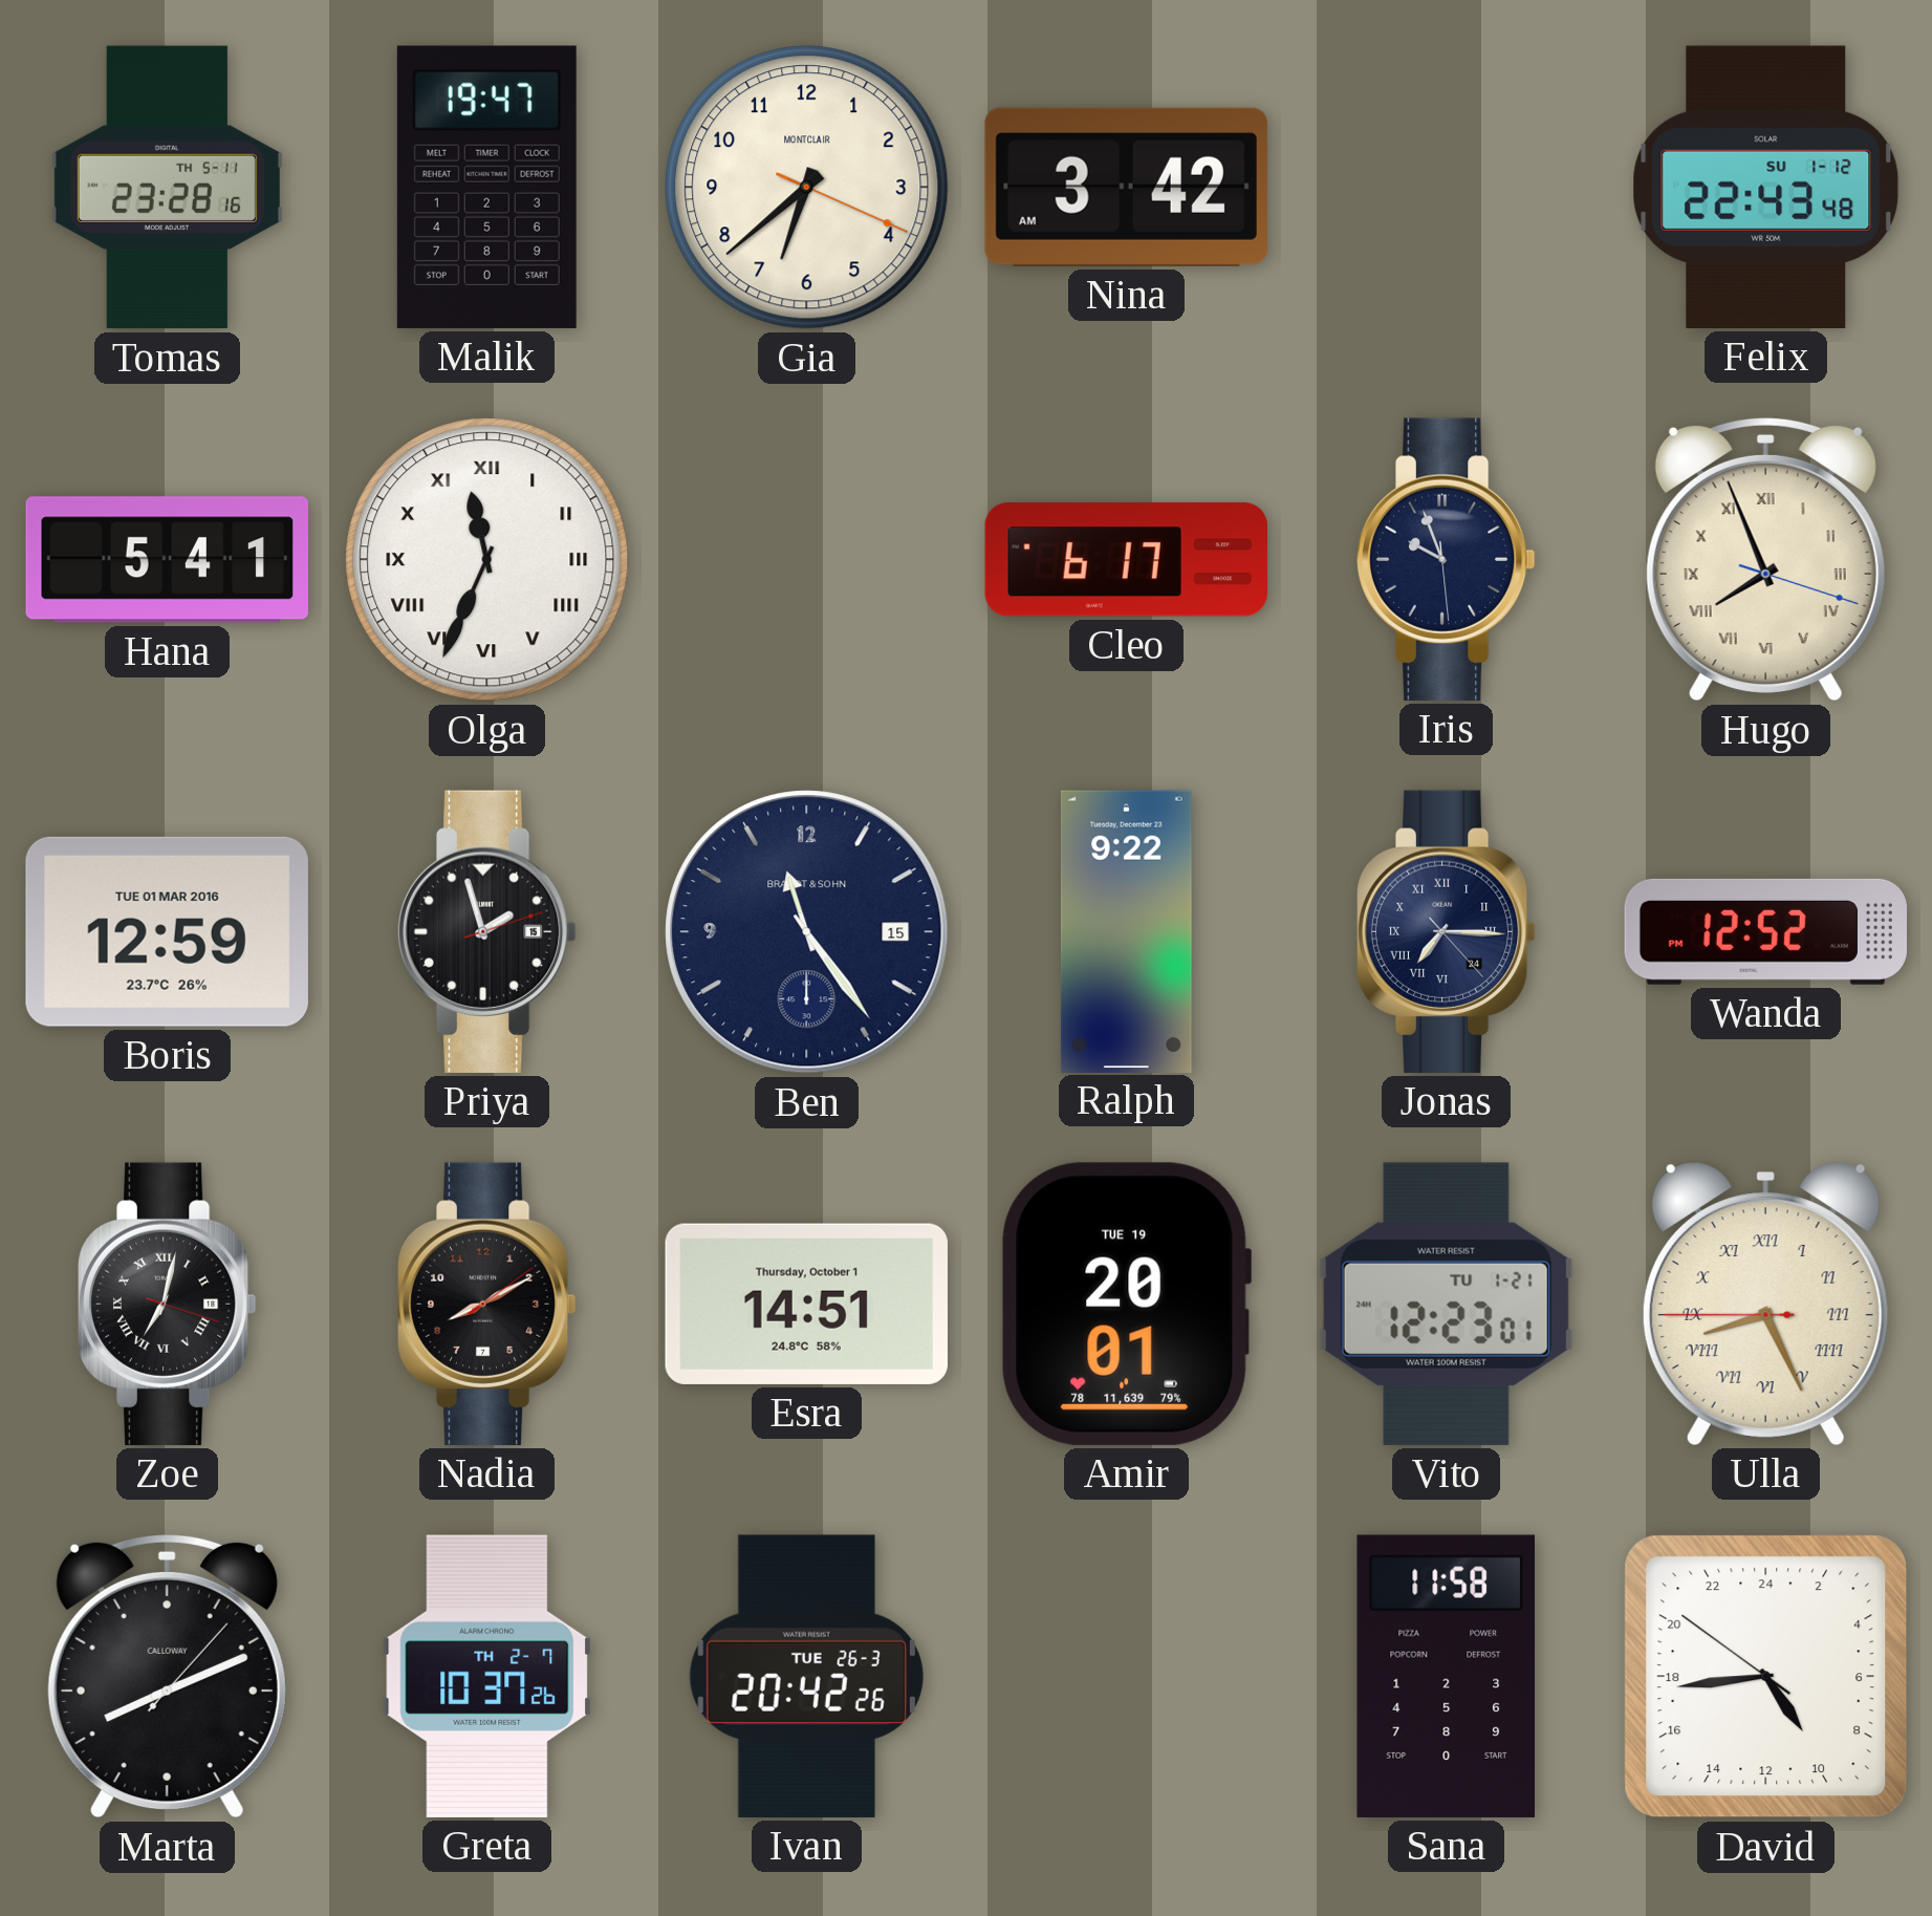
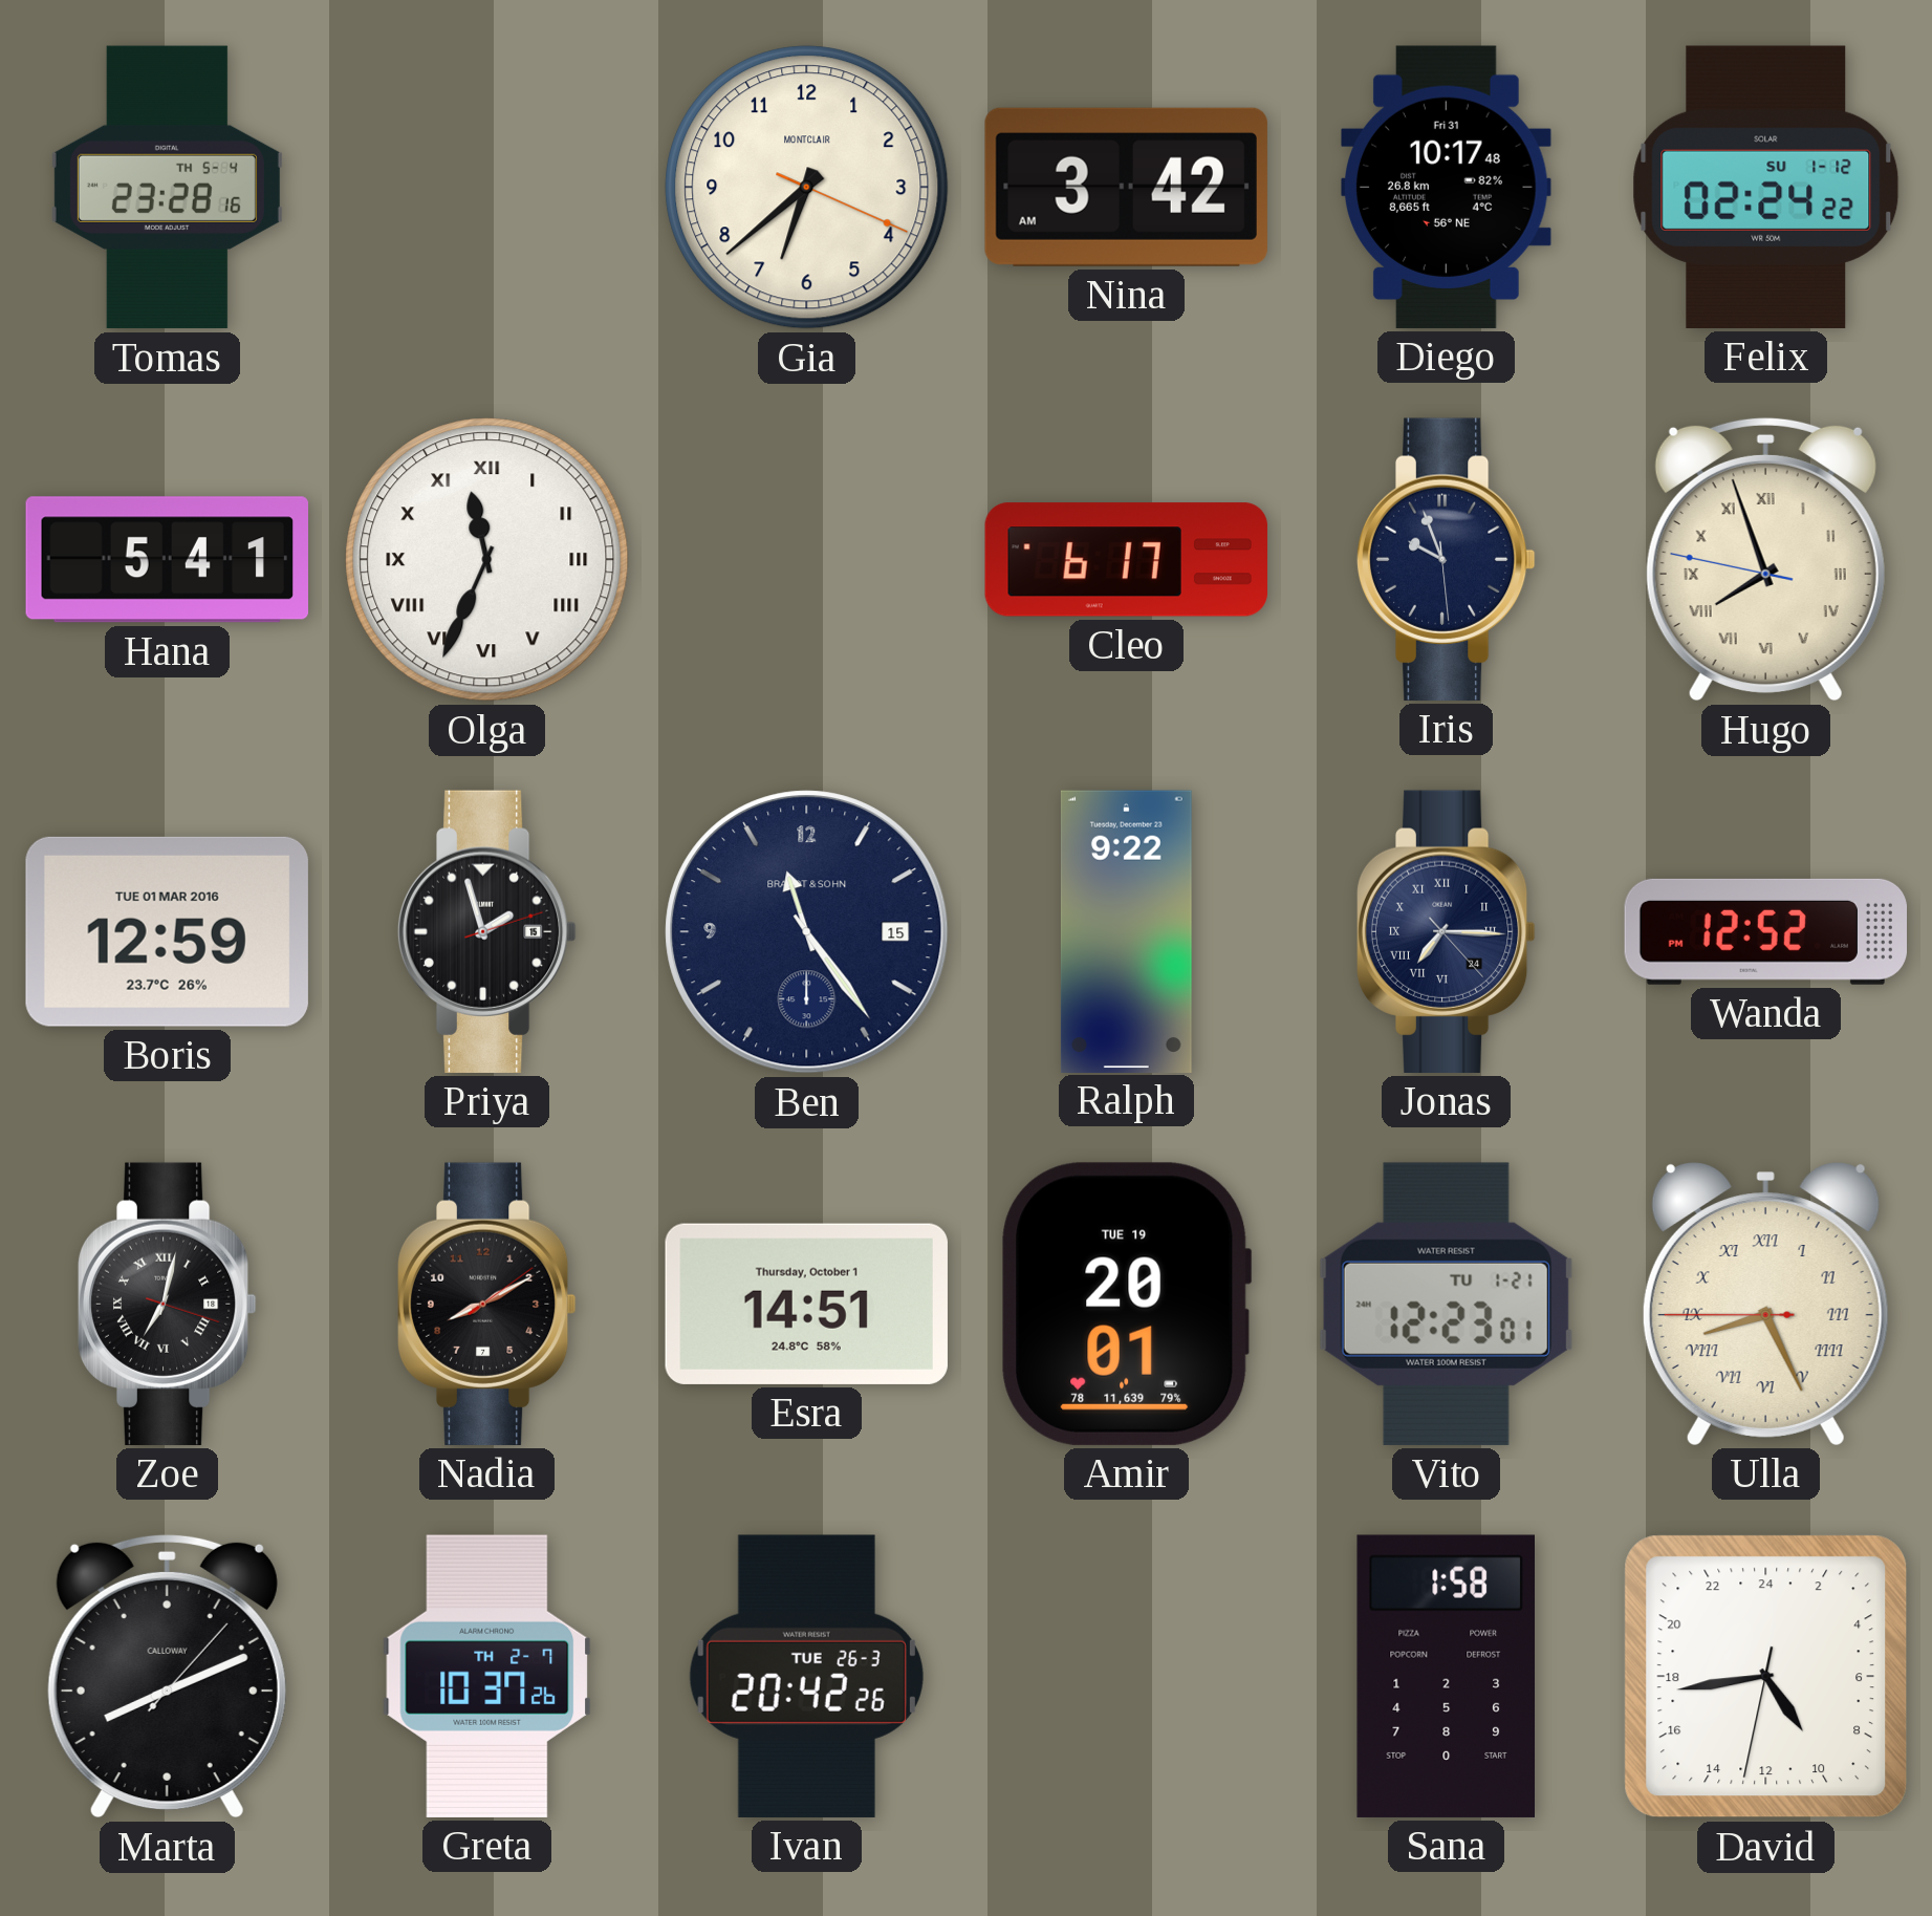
Tomas date: TH 5-11 -> TH 5-4
Malik: 19:47 -> none
Diego: none -> 10:17
Felix: 22:43 -> 02:24
Hugo: 7:56:18 -> 7:56:47
Sana: 11:58 -> 1:58
David: 9:43:51 -> 9:43:32
